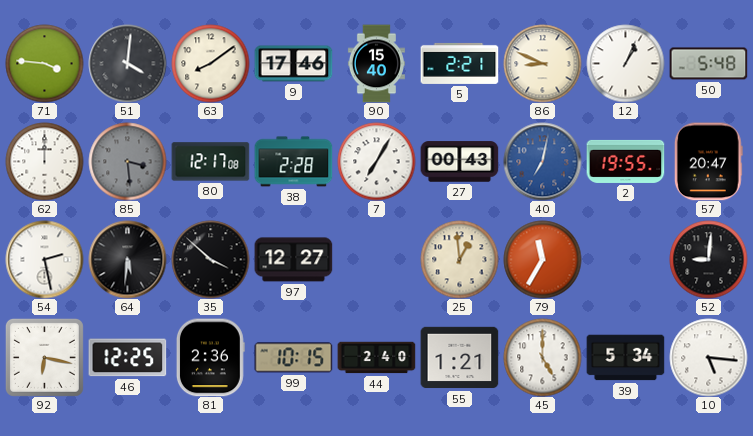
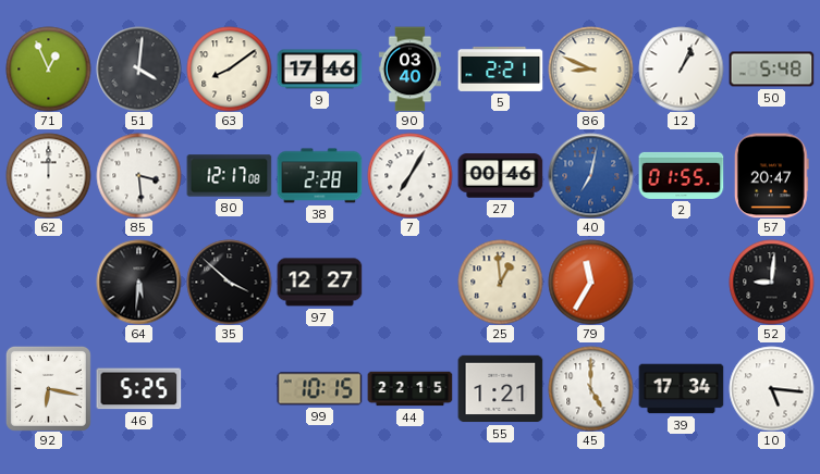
71: 3:46 -> 12:56
90: 15:40 -> 03:40
85 dial: grey -> white
27: 00:43 -> 00:46
2: 19:55 -> 01:55
54: 2:28 -> none
46: 12:25 -> 5:25
81: 2:36 -> none
44: 2:40 -> 22:15
39: 5:34 -> 17:34
